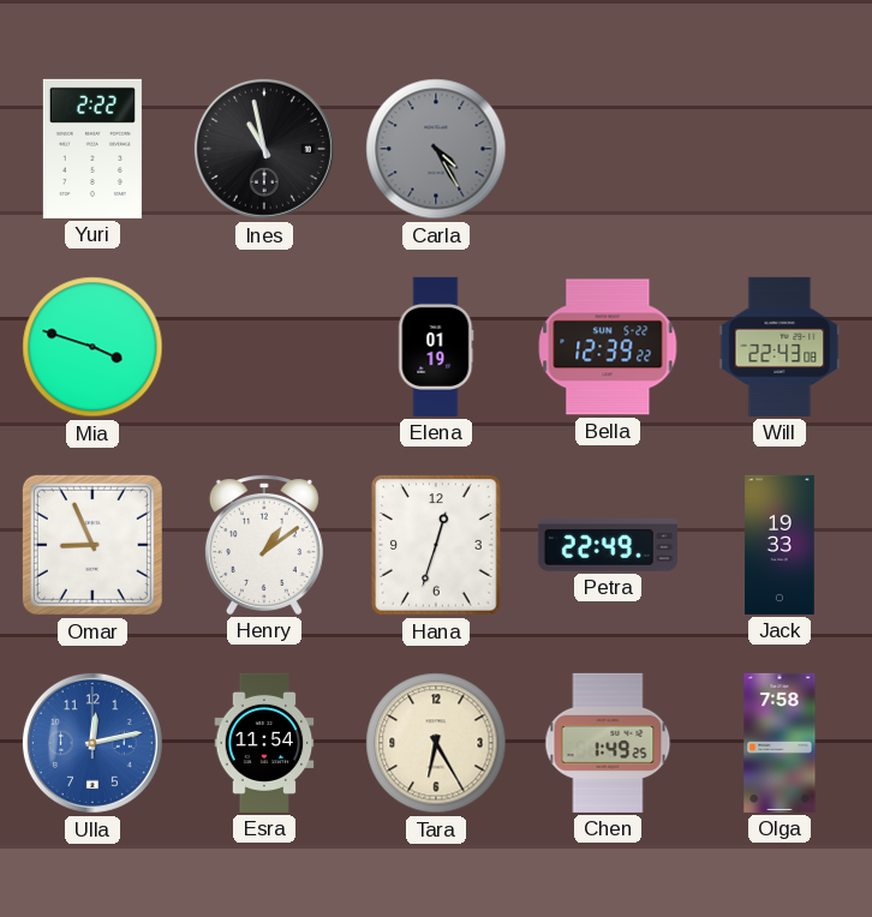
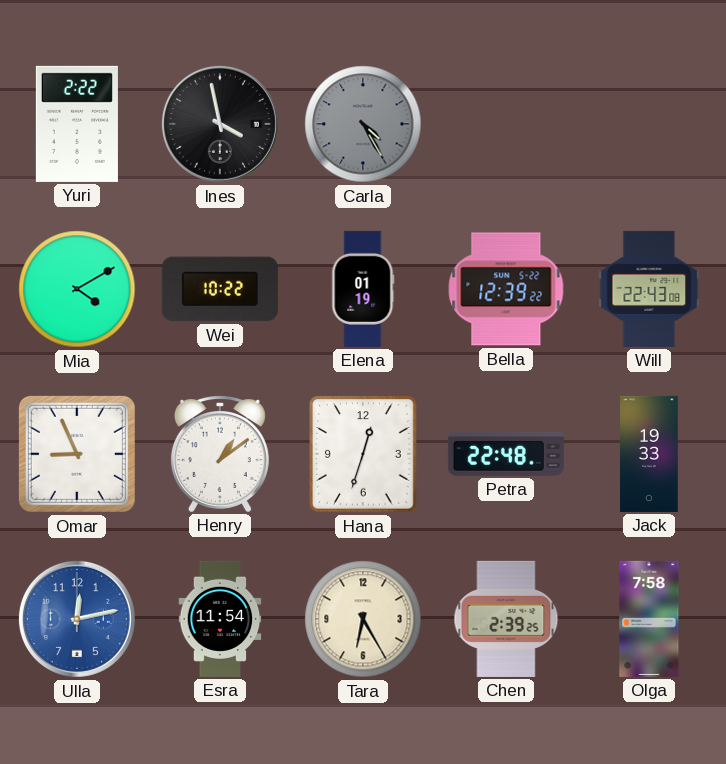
Ines: 10:58 -> 3:58
Mia: 3:48 -> 4:10
Wei: none -> 10:22
Petra: 22:49 -> 22:48
Chen: 1:49 -> 2:39
